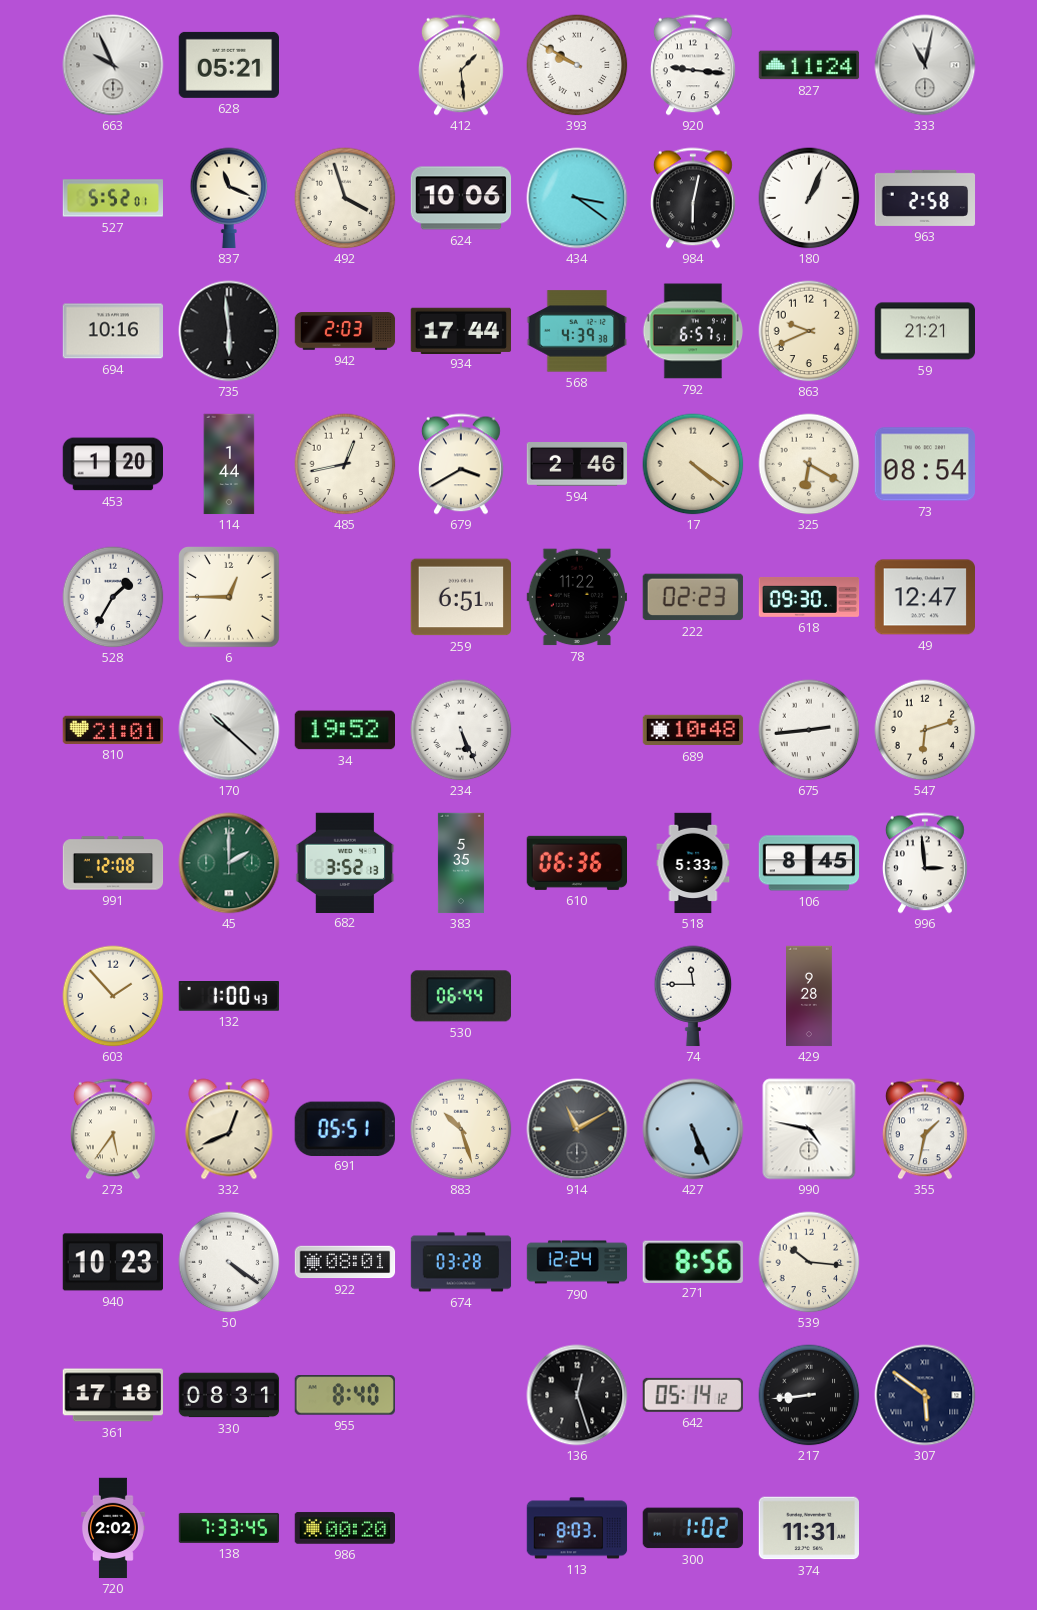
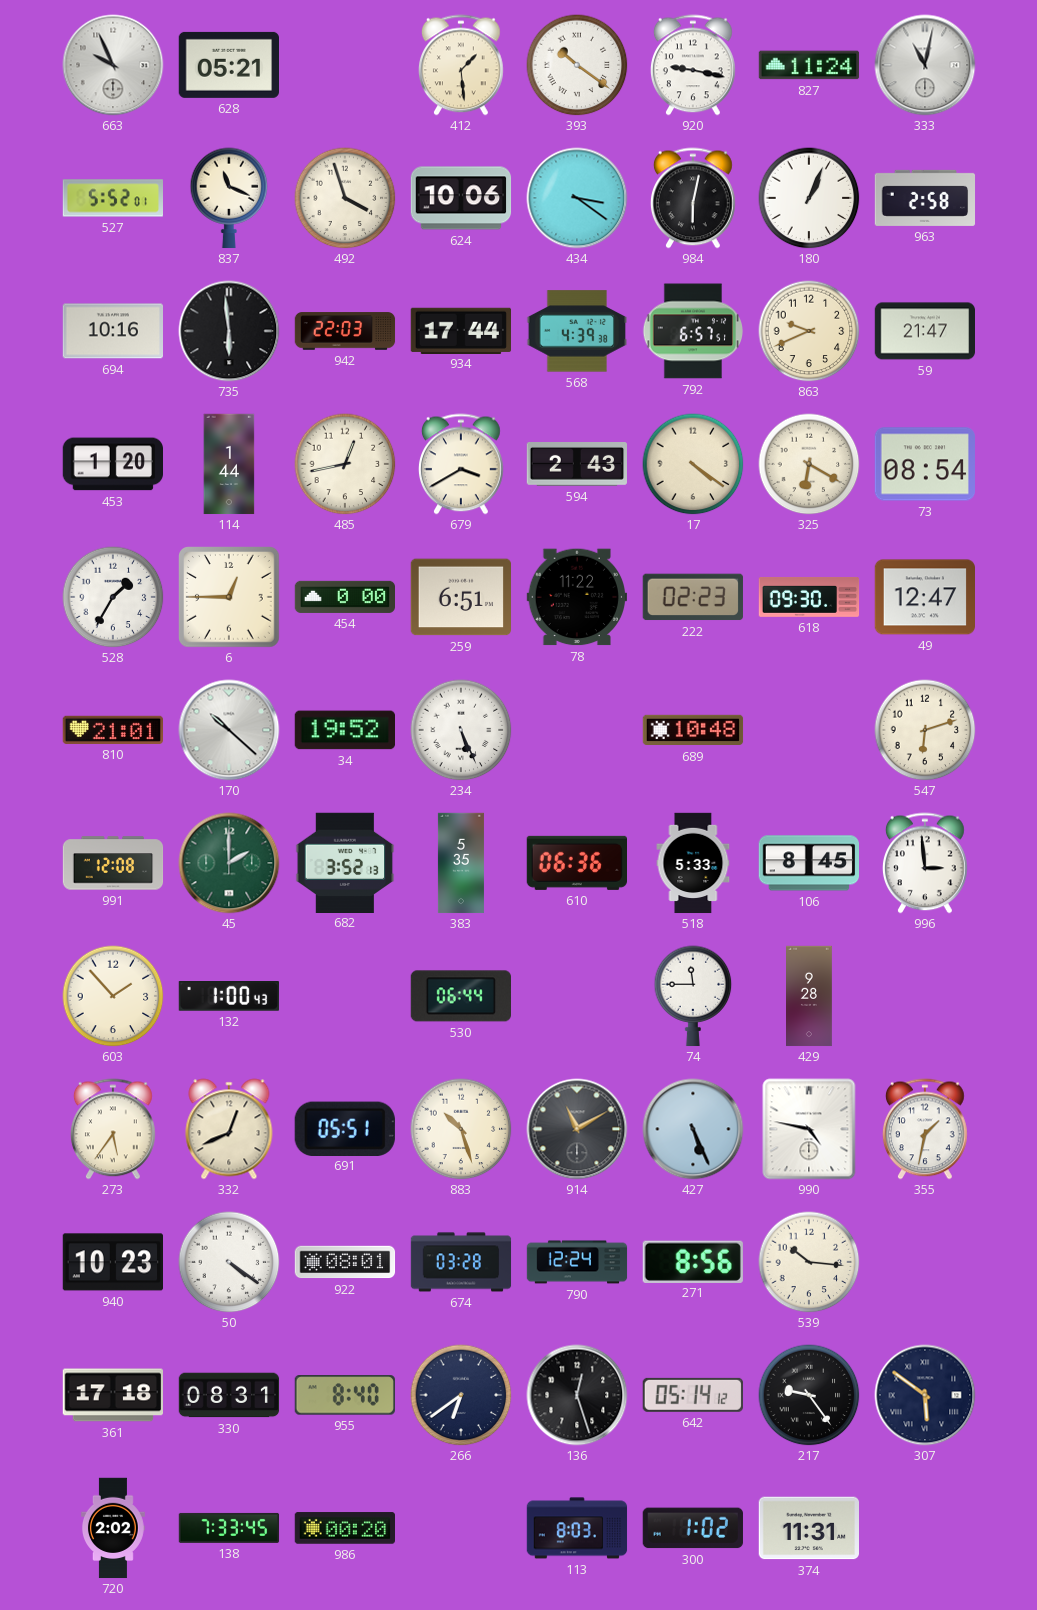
393: 9:50 -> 10:21
920: 9:16 -> 9:17
942: 2:03 -> 22:03
59: 21:21 -> 21:47
594: 2:46 -> 2:43
454: none -> 0:00
675: 2:44 -> none
266: none -> 6:39
217: 8:44 -> 9:24
